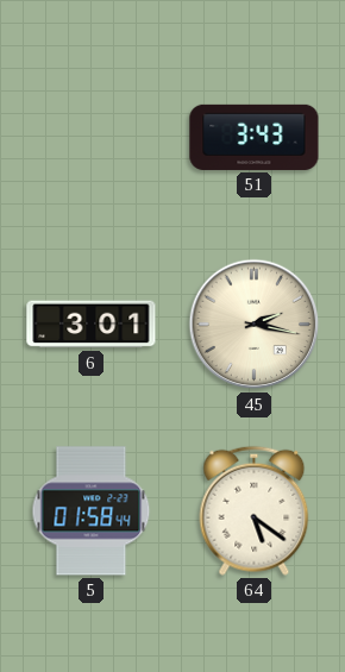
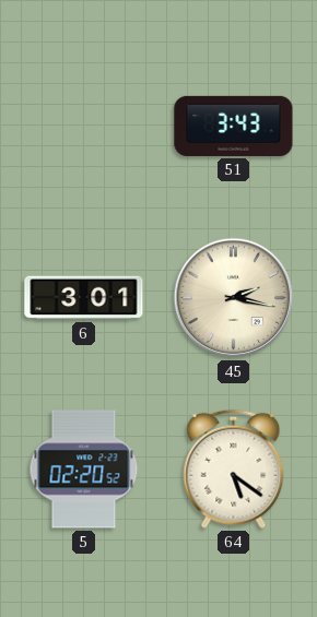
5: 01:58 -> 02:20
